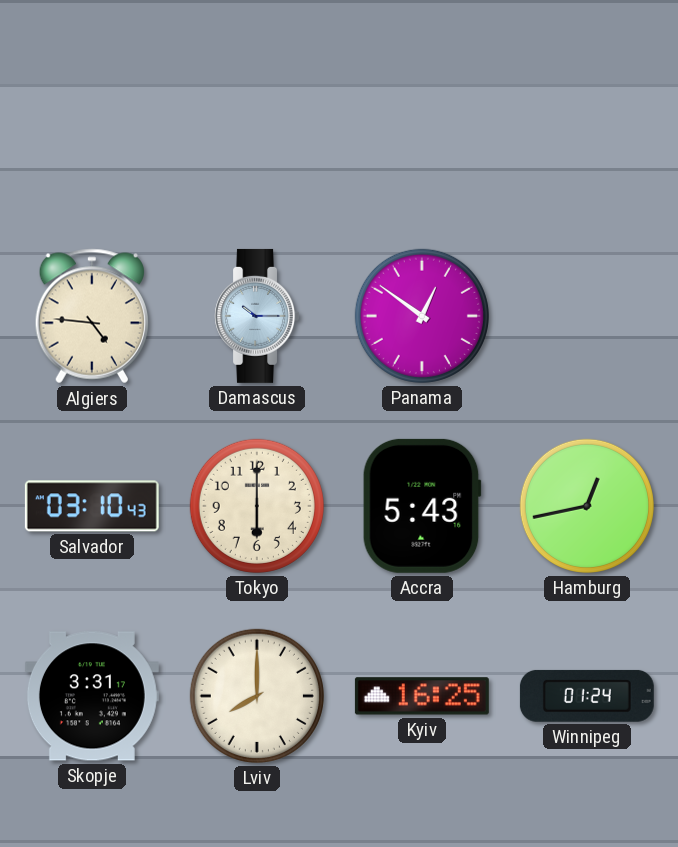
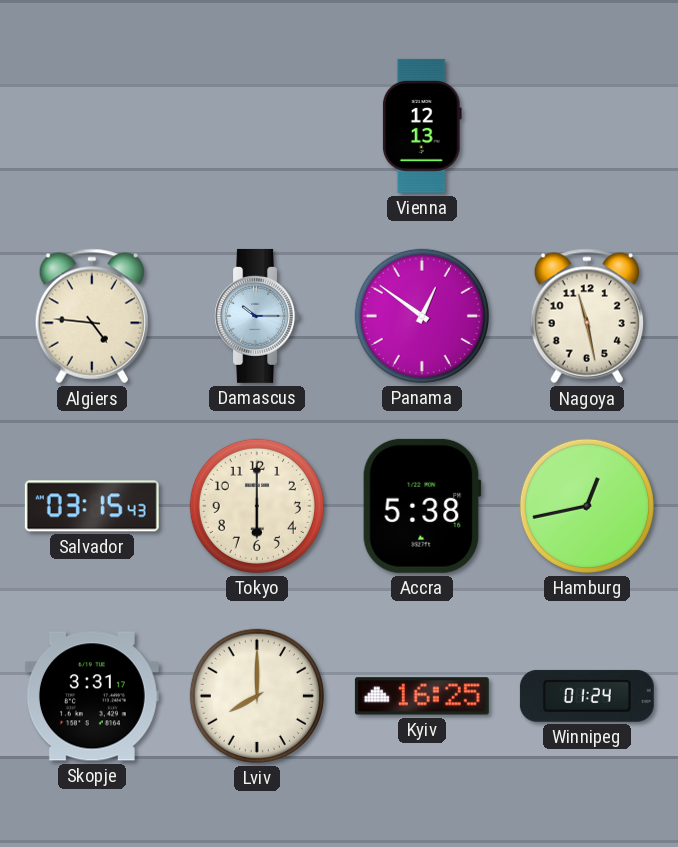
Vienna: none -> 12:13
Nagoya: none -> 11:28
Salvador: 03:10 -> 03:15
Accra: 5:43 -> 5:38
